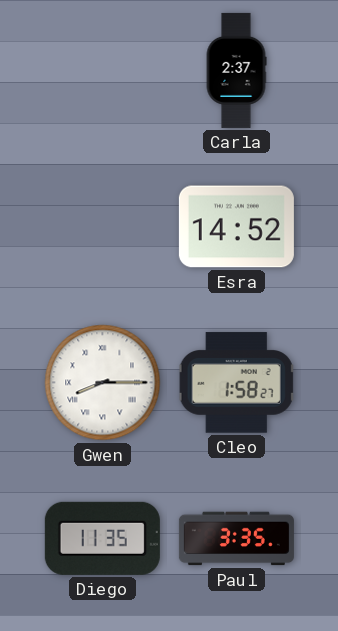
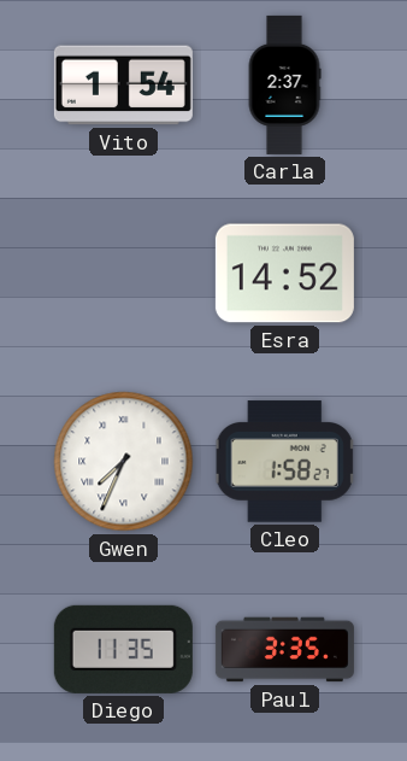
Vito: none -> 1:54
Gwen: 8:15 -> 7:34
